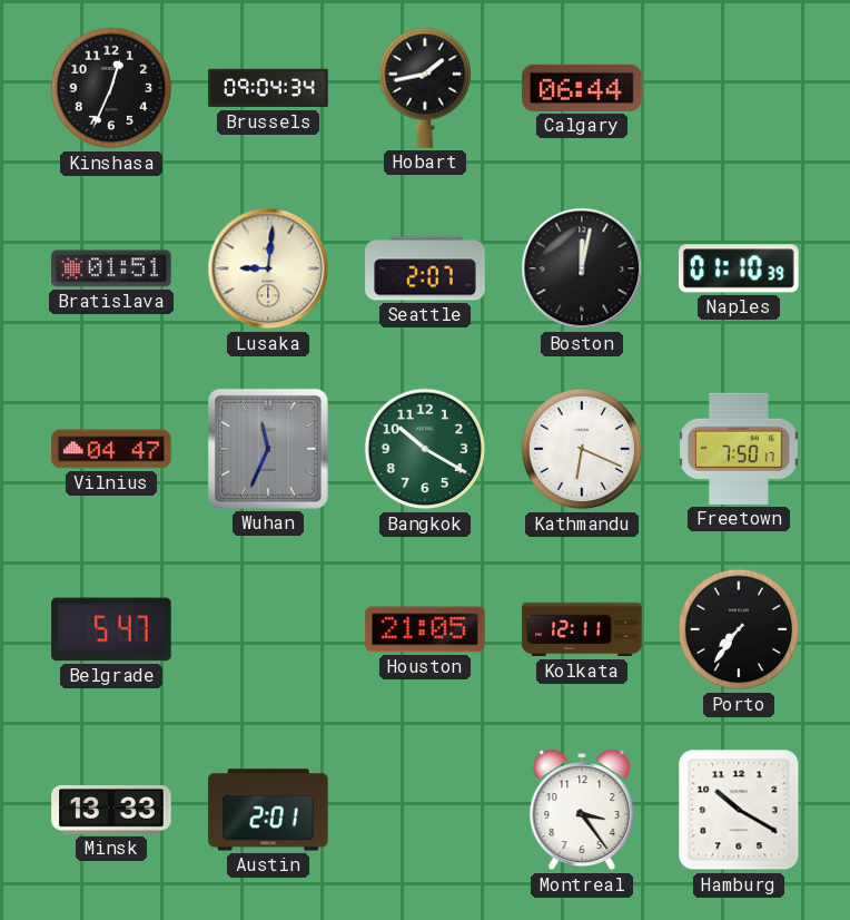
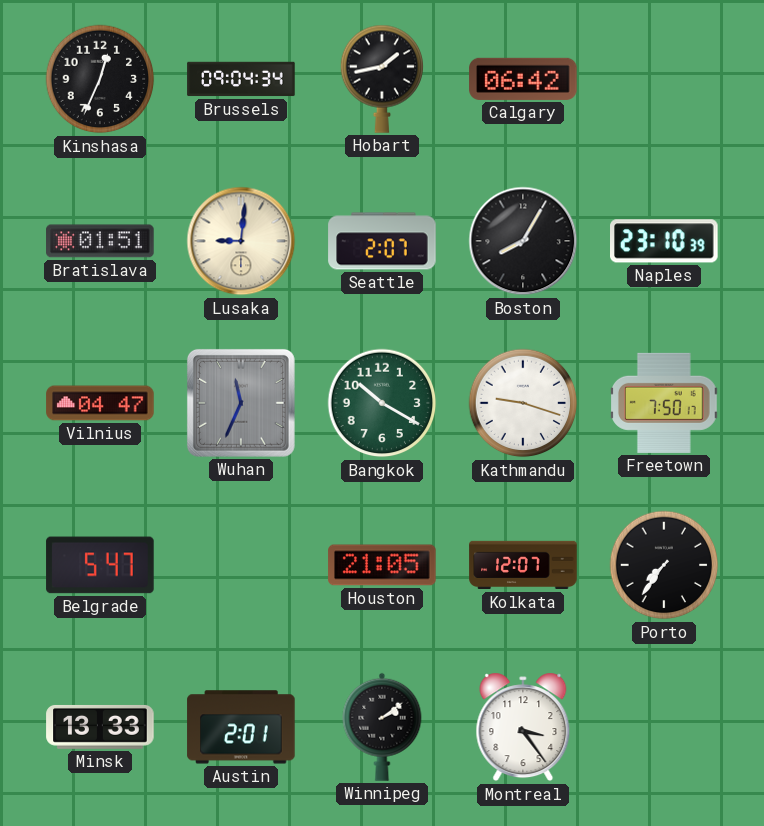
Calgary: 06:44 -> 06:42
Boston: 12:02 -> 8:05
Naples: 01:10 -> 23:10
Kathmandu: 6:19 -> 9:18
Kolkata: 12:11 -> 12:07
Winnipeg: none -> 2:09
Hamburg: 10:20 -> none
